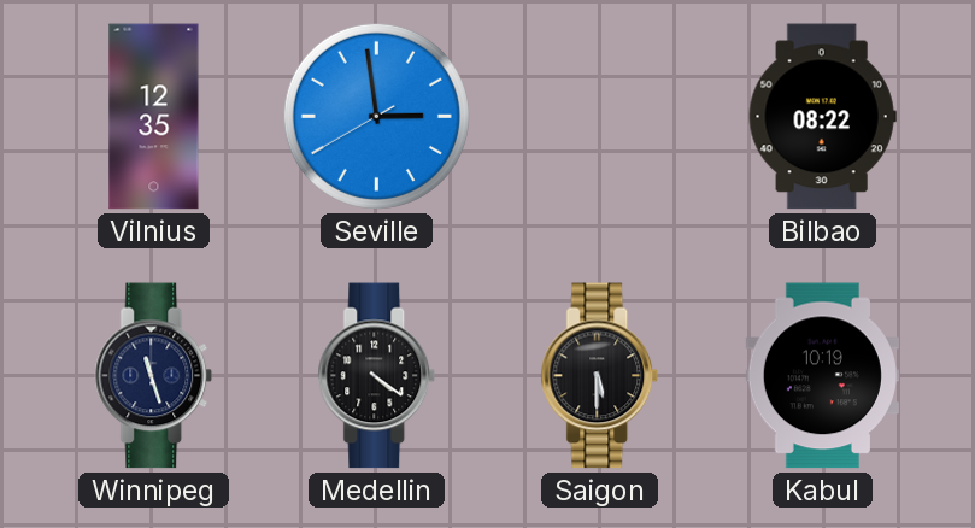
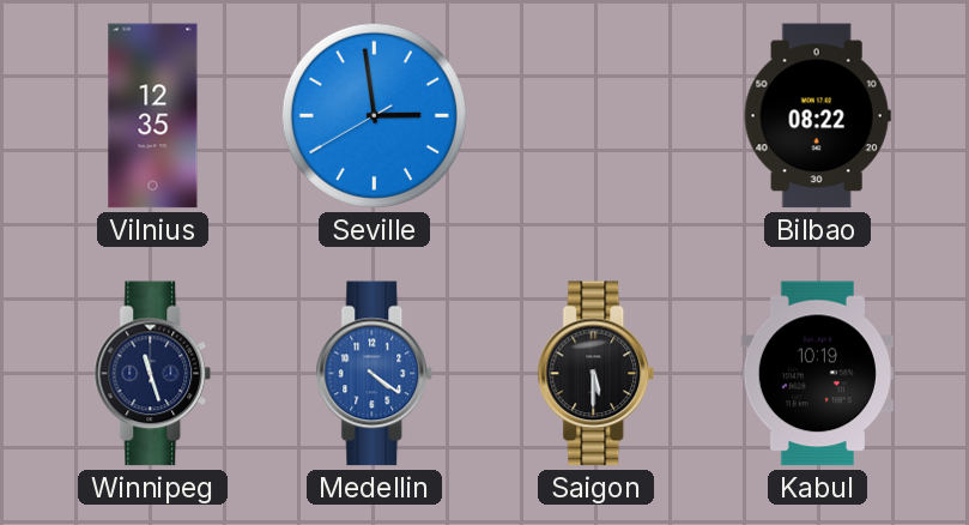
Medellin dial: black -> blue
